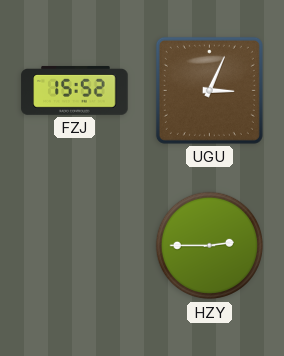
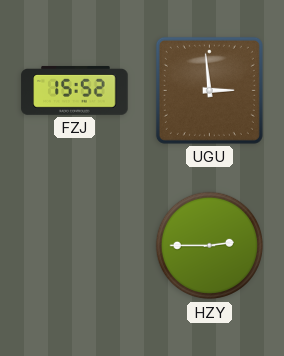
UGU: 3:04 -> 2:59
